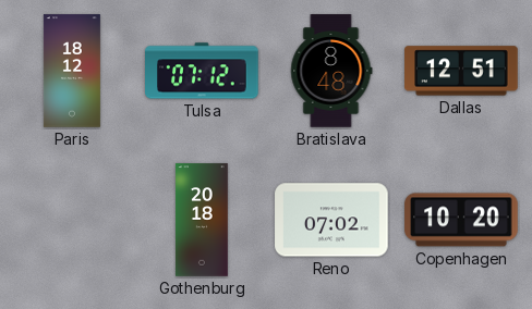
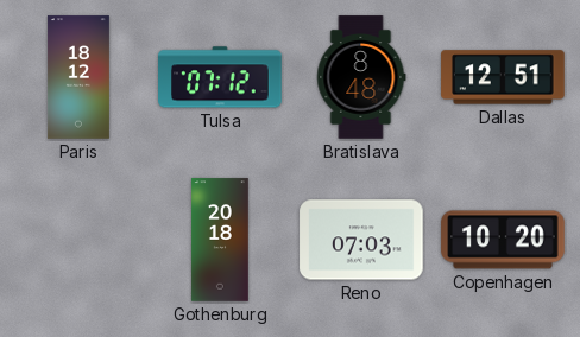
Reno: 07:02 -> 07:03
